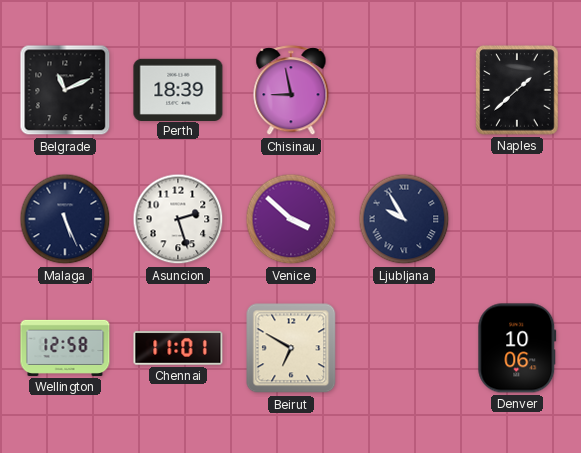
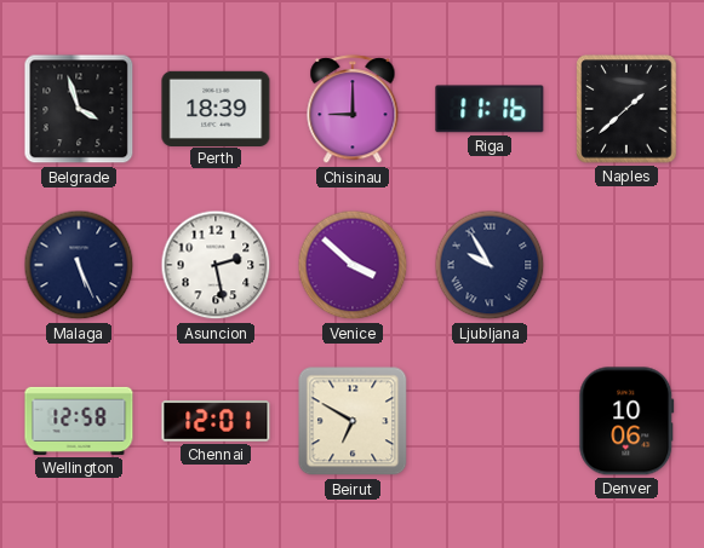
Belgrade: 11:11 -> 3:57
Chisinau: 8:58 -> 9:00
Riga: none -> 11:16
Asuncion: 2:27 -> 2:28
Chennai: 11:01 -> 12:01
